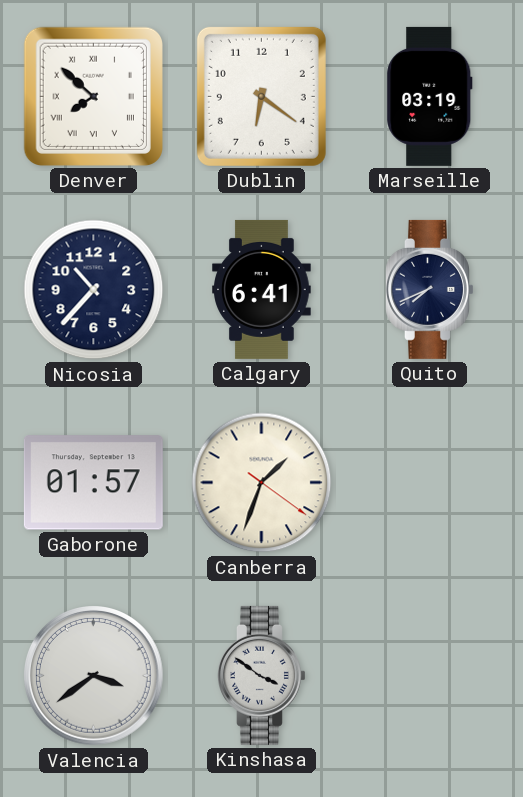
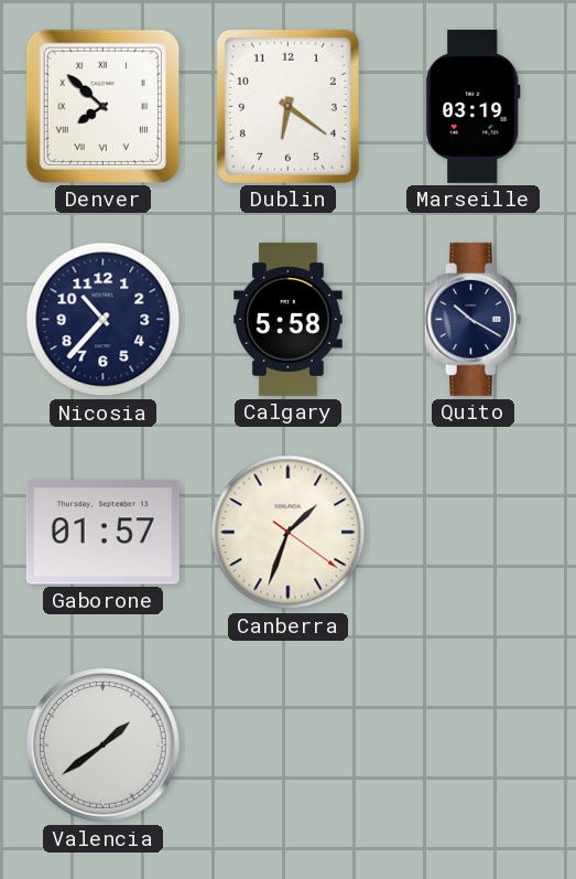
Calgary: 6:41 -> 5:58
Quito: 7:41 -> 10:20
Valencia: 3:39 -> 1:39
Kinshasa: 3:51 -> none
